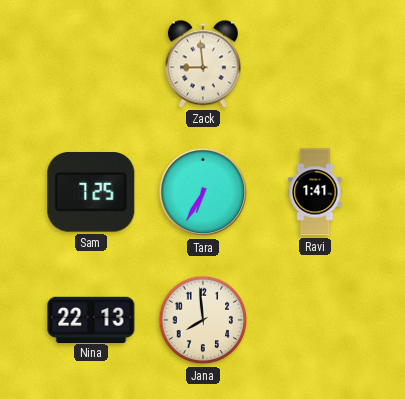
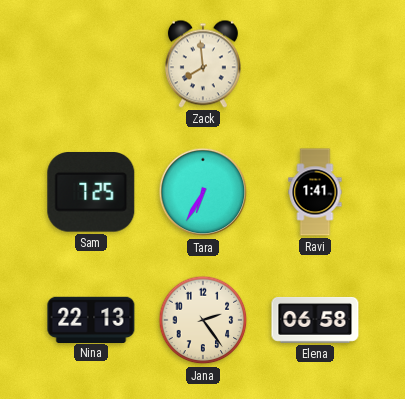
Zack: 8:59 -> 7:59
Jana: 7:59 -> 2:24
Elena: none -> 06:58
